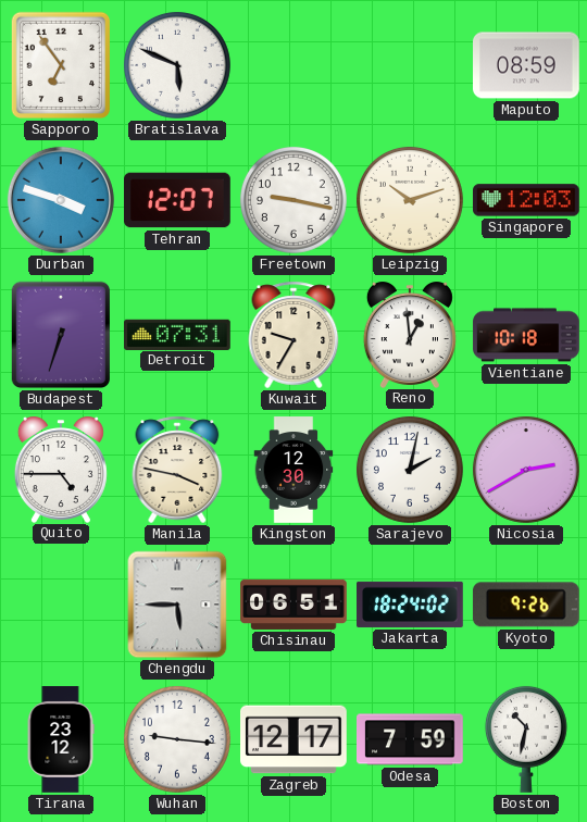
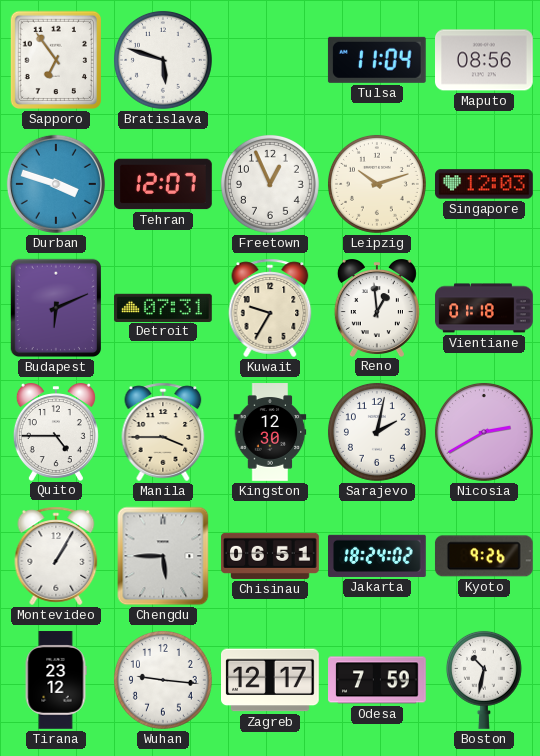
Bratislava: 5:49 -> 5:48
Tulsa: none -> 11:04
Maputo: 08:59 -> 08:56
Freetown: 9:17 -> 12:56
Budapest: 6:33 -> 6:11
Vientiane: 10:18 -> 01:18
Manila: 3:47 -> 3:45
Montevideo: none -> 1:05
